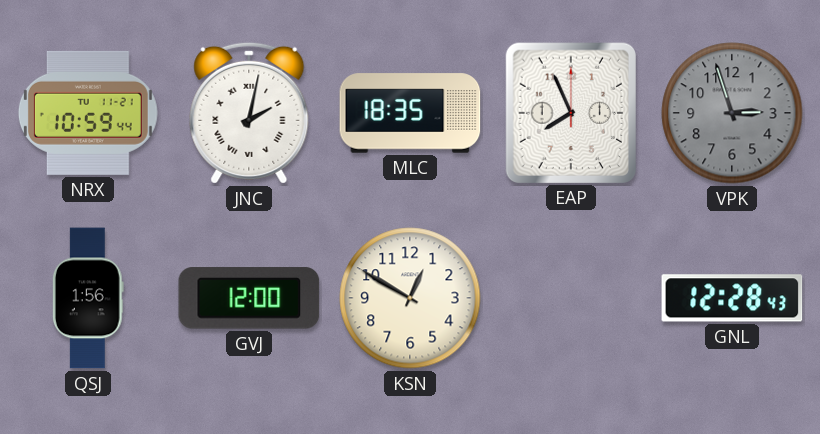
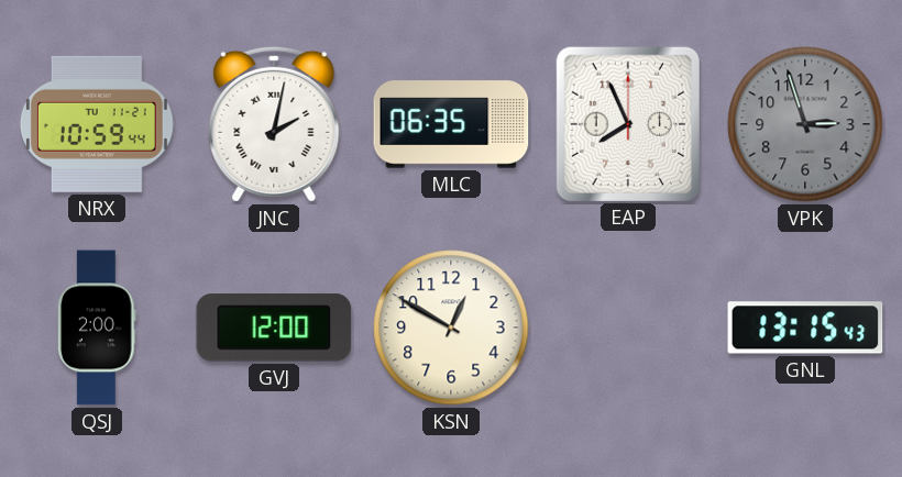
MLC: 18:35 -> 06:35
QSJ: 1:56 -> 2:00
GNL: 12:28 -> 13:15
